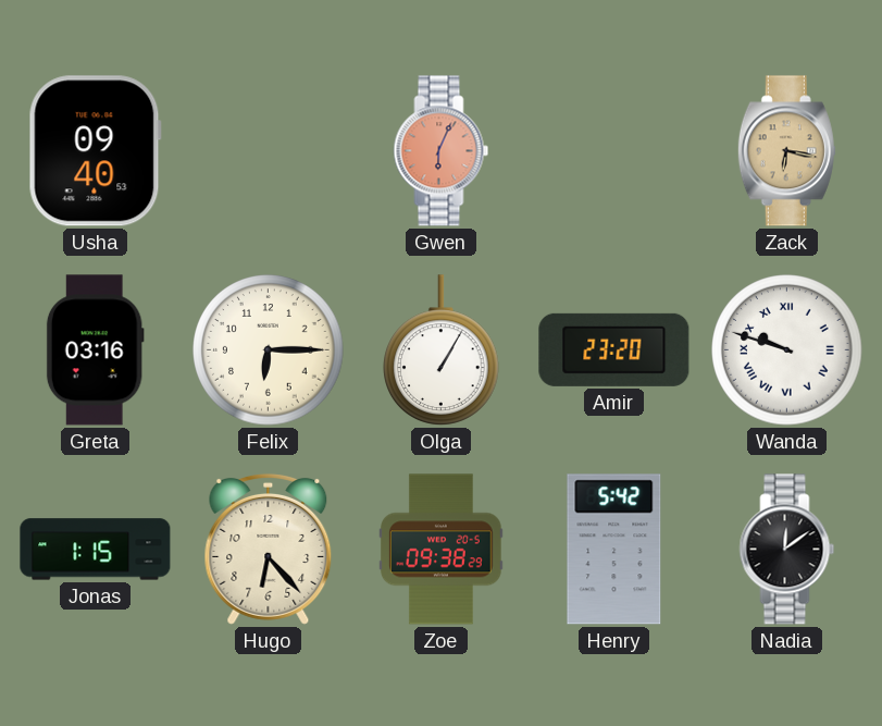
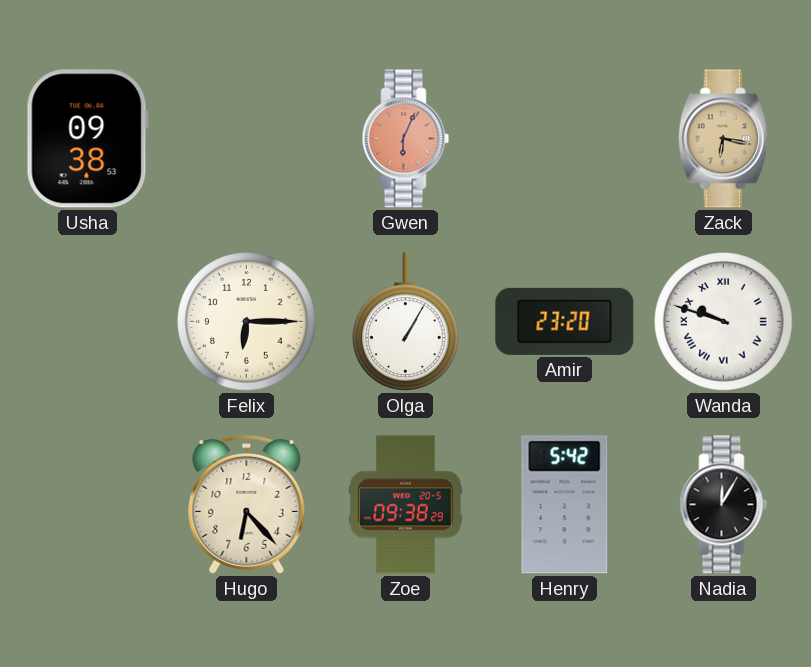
Usha: 09:40 -> 09:38
Greta: 03:16 -> none
Jonas: 1:15 -> none
Nadia: 12:09 -> 12:05
